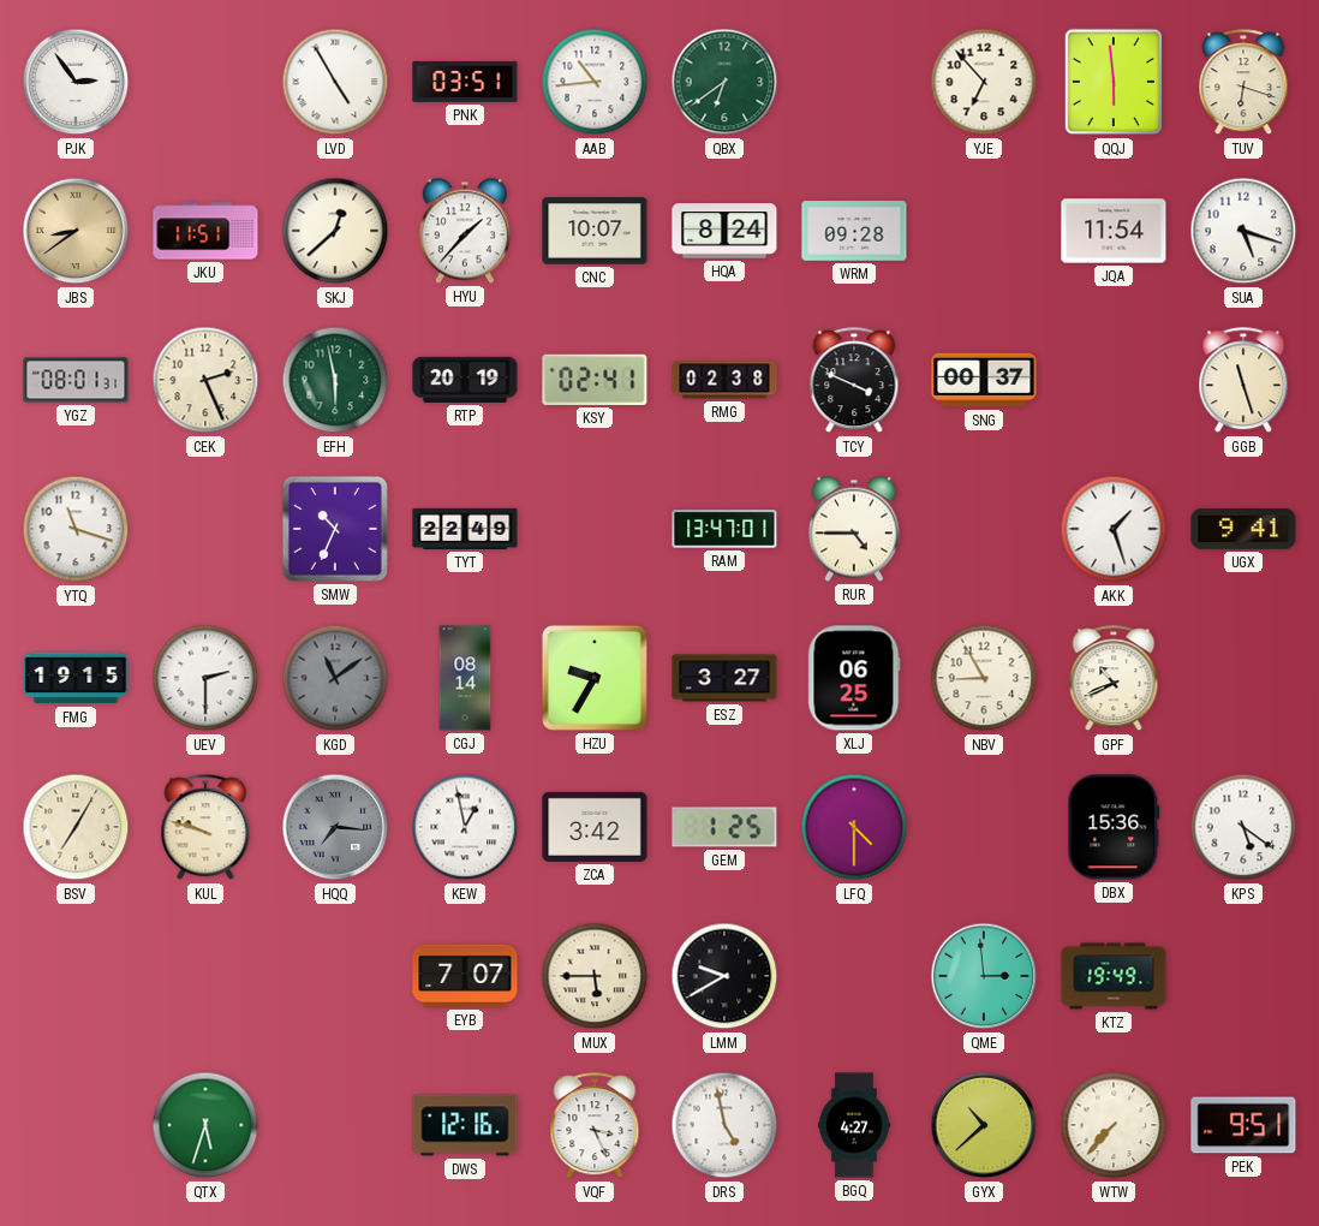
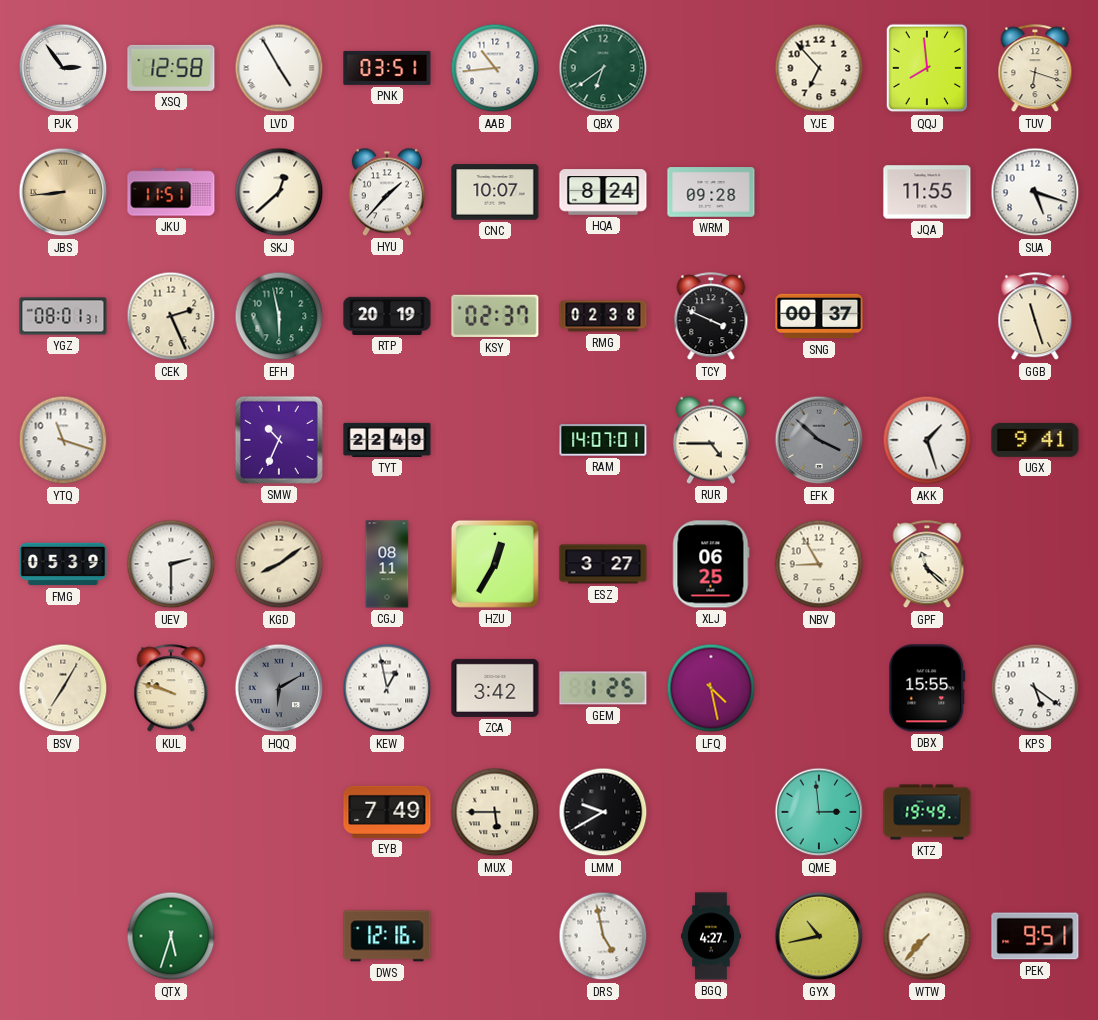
XSQ: none -> 12:58
QQJ: 5:59 -> 7:59
JBS: 8:39 -> 8:44
JQA: 11:54 -> 11:55
KSY: 02:41 -> 02:37
RAM: 13:47 -> 14:07
EFK: none -> 3:52
FMG: 19:15 -> 05:39
KGD: 11:09 -> 8:09
KGD dial: grey -> cream
CGJ: 08:14 -> 08:11
HZU: 9:35 -> 12:35
GPF: 10:41 -> 11:22
HQQ: 7:16 -> 6:10
LFQ: 4:30 -> 4:28
DBX: 15:36 -> 15:55
EYB: 7:07 -> 7:49
VQF: 3:26 -> none
GYX: 10:38 -> 10:43
